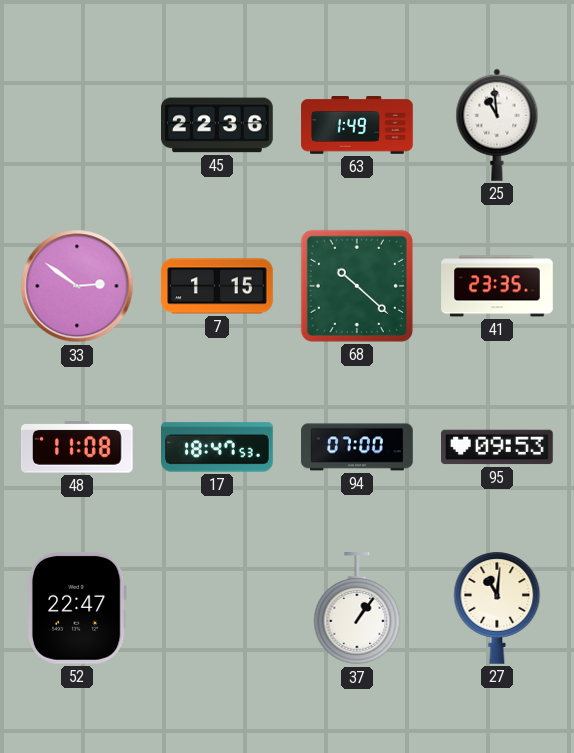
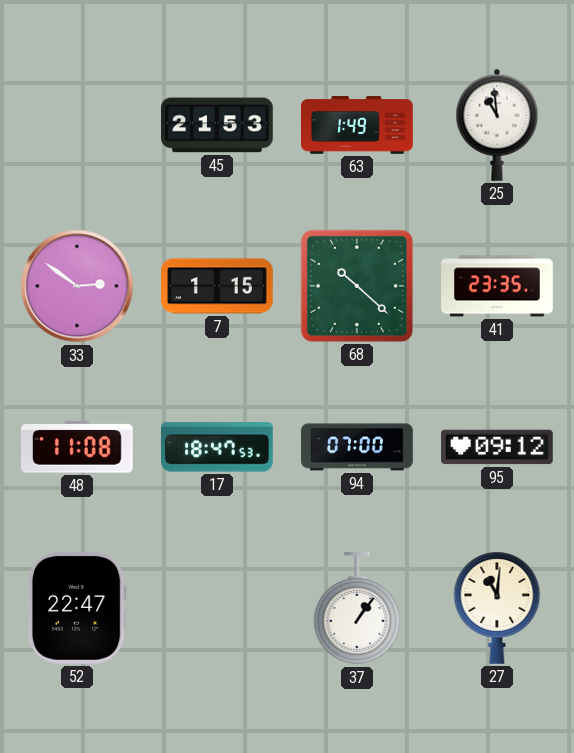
45: 22:36 -> 21:53
95: 09:53 -> 09:12
